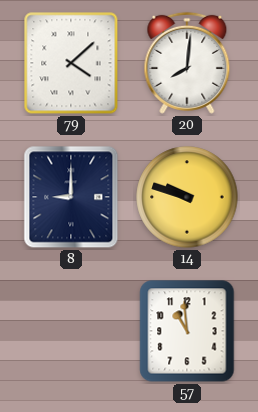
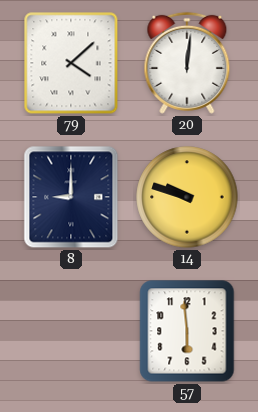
20: 8:01 -> 12:01
57: 10:59 -> 5:59
